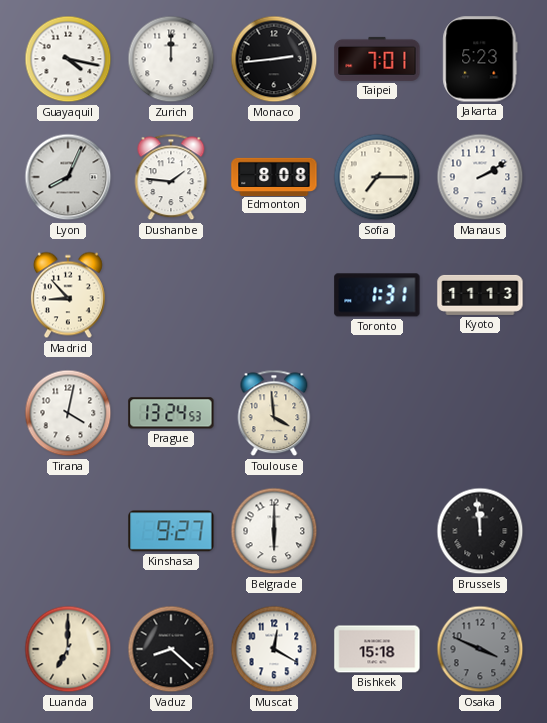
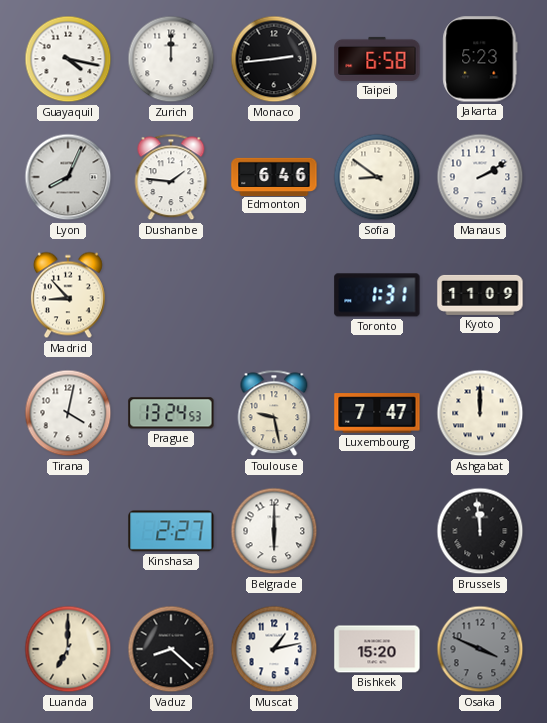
Taipei: 7:01 -> 6:58
Edmonton: 8:08 -> 6:46
Sofia: 7:15 -> 8:51
Kyoto: 11:13 -> 11:09
Toulouse: 3:59 -> 9:28
Luxembourg: none -> 7:47
Ashgabat: none -> 12:00
Kinshasa: 9:27 -> 2:27
Muscat: 12:20 -> 1:13
Bishkek: 15:18 -> 15:20
